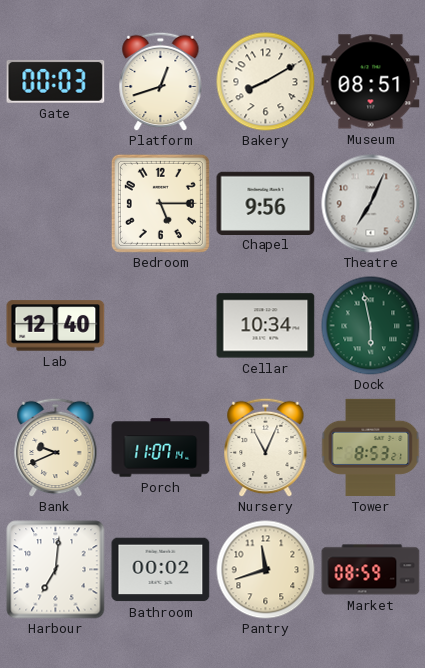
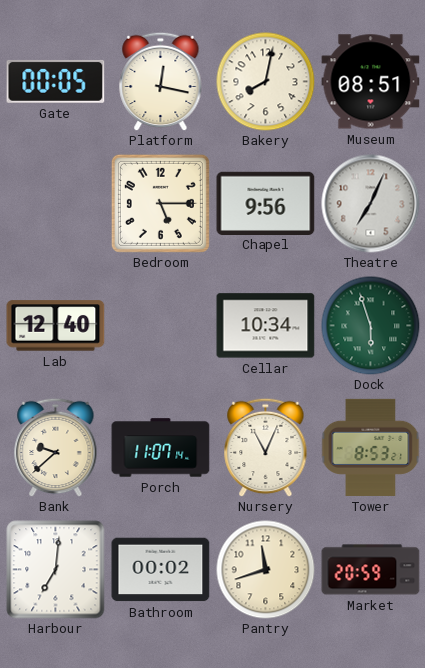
Gate: 00:03 -> 00:05
Platform: 12:42 -> 12:17
Bakery: 8:10 -> 8:02
Dock: 5:58 -> 5:57
Bank: 9:41 -> 9:38
Market: 08:59 -> 20:59
